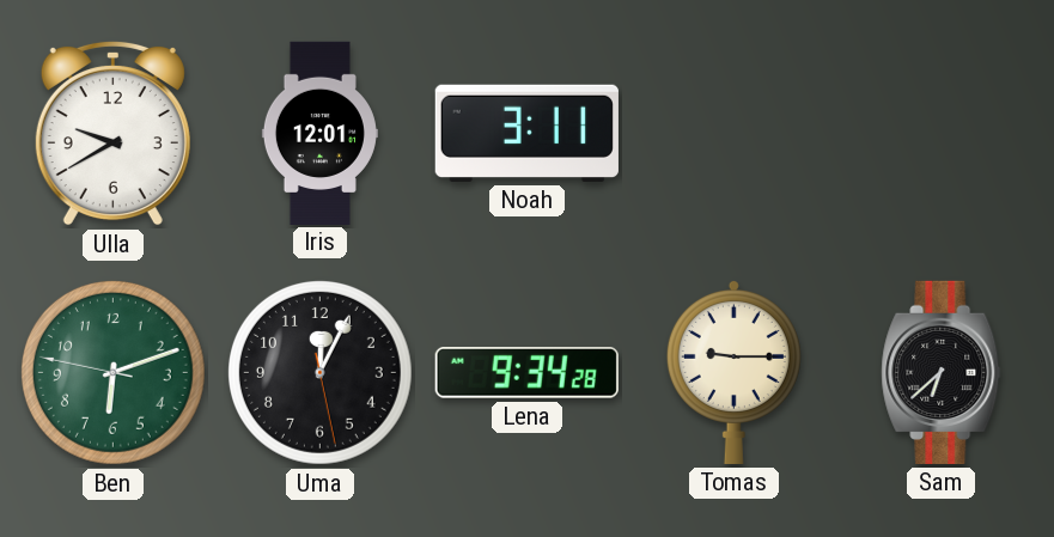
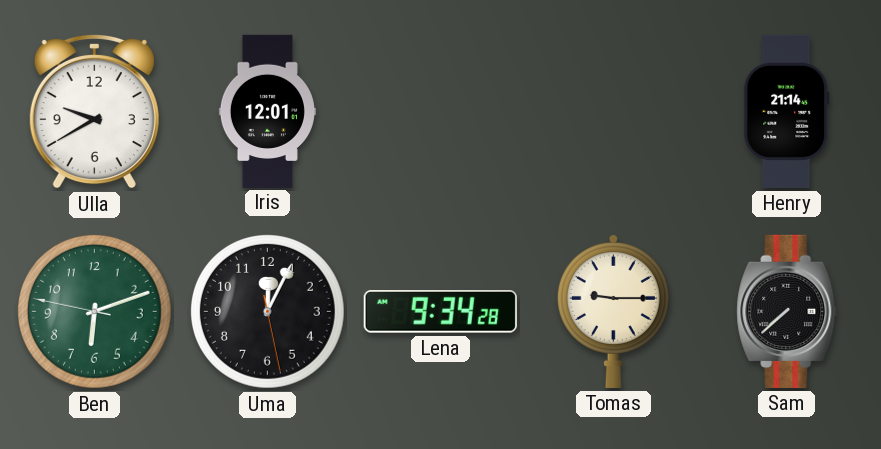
Noah: 3:11 -> none
Henry: none -> 21:14
Sam: 6:38 -> 7:38
